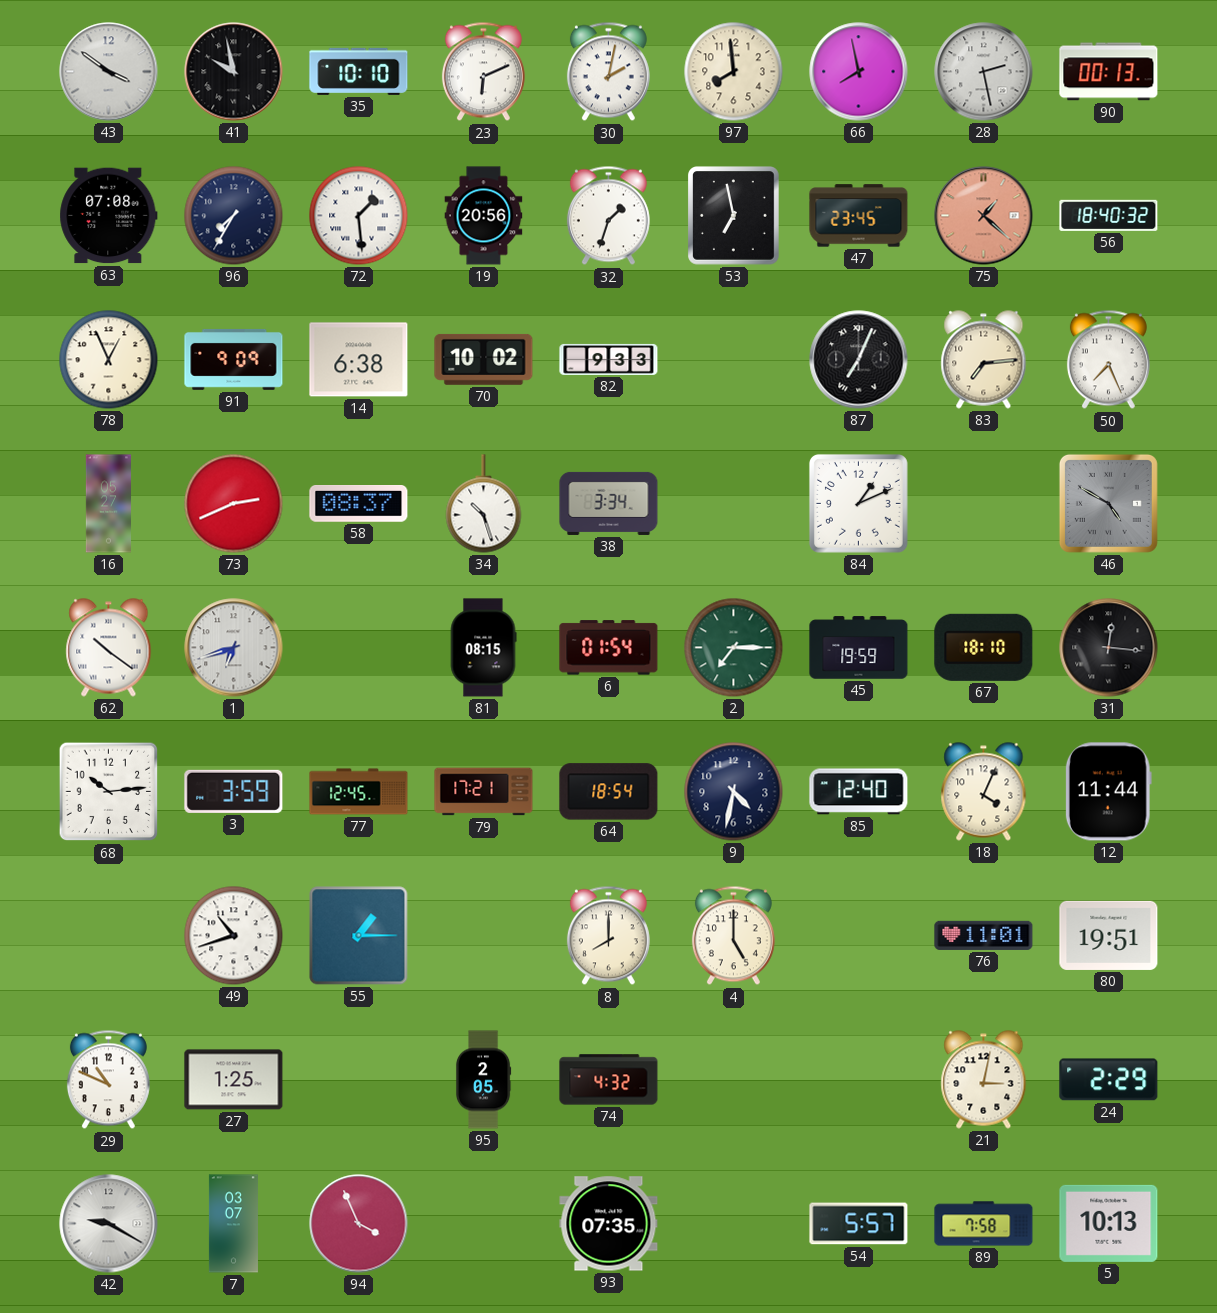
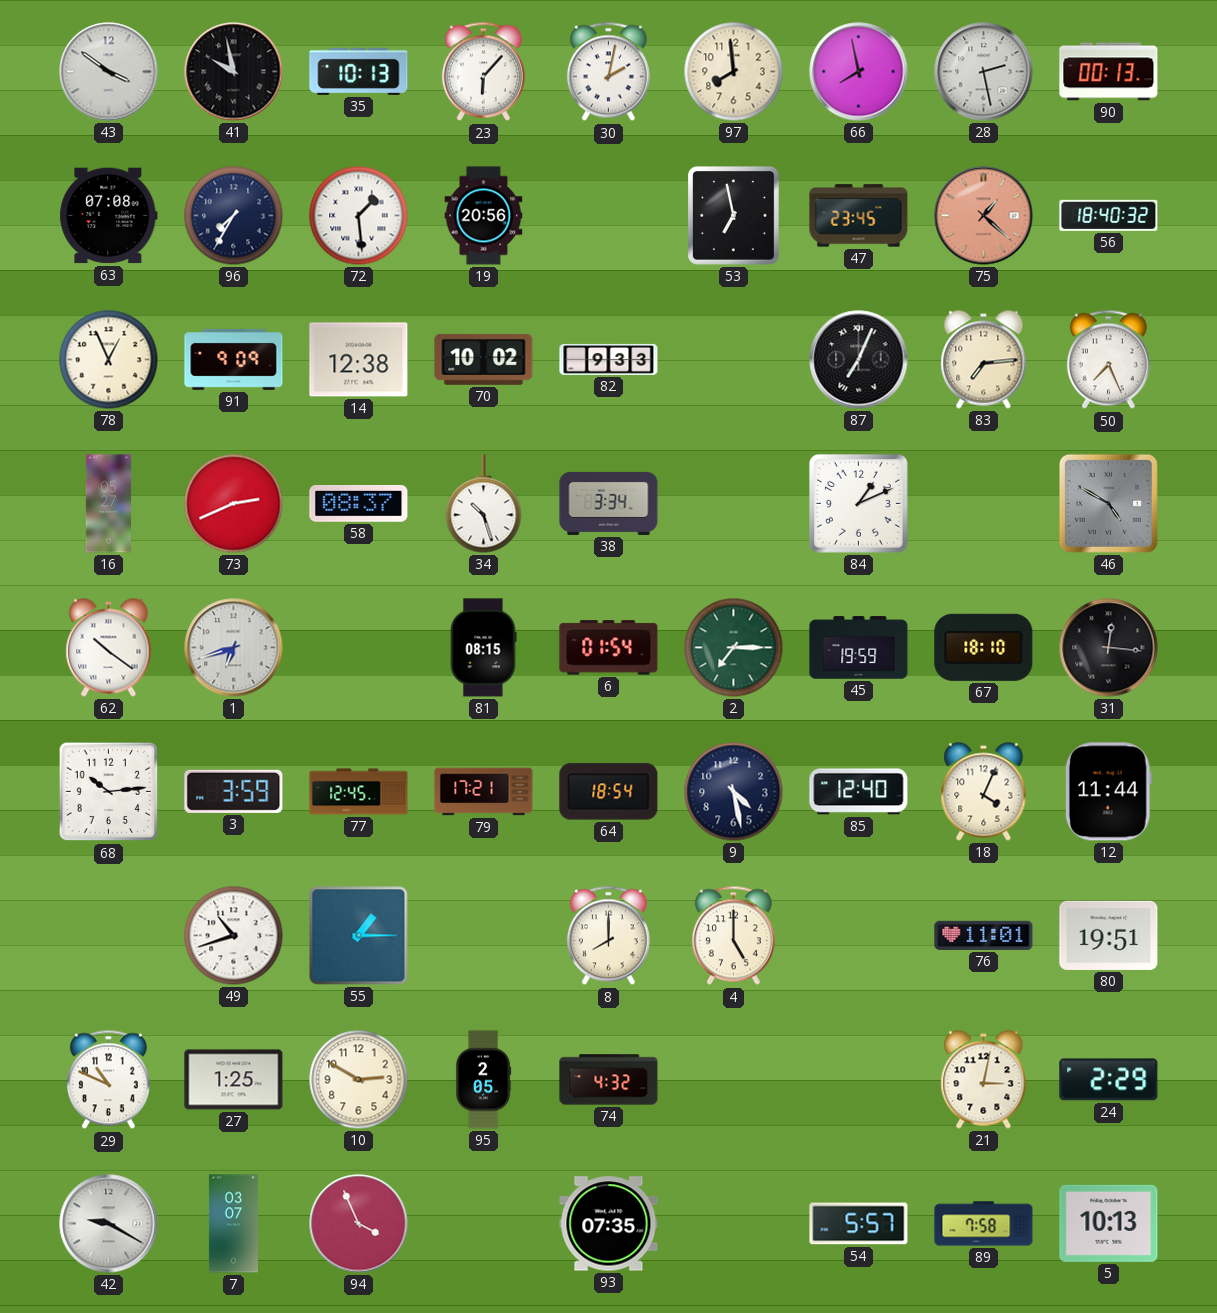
35: 10:10 -> 10:13
23: 6:11 -> 6:07
32: 1:33 -> none
14: 6:38 -> 12:38
9: 4:32 -> 4:28
10: none -> 2:50
